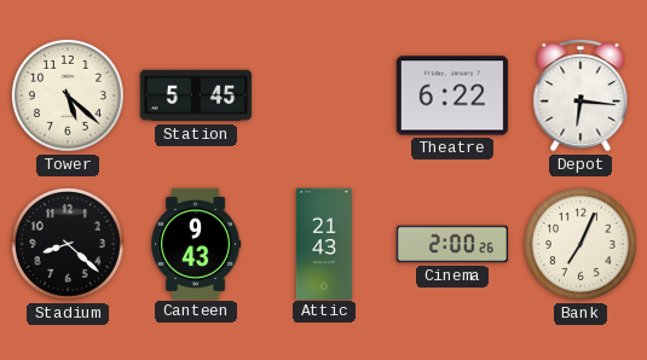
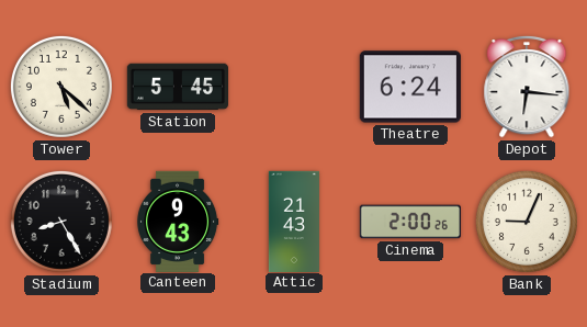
Theatre: 6:22 -> 6:24
Stadium: 8:22 -> 8:25
Bank: 7:04 -> 9:04
